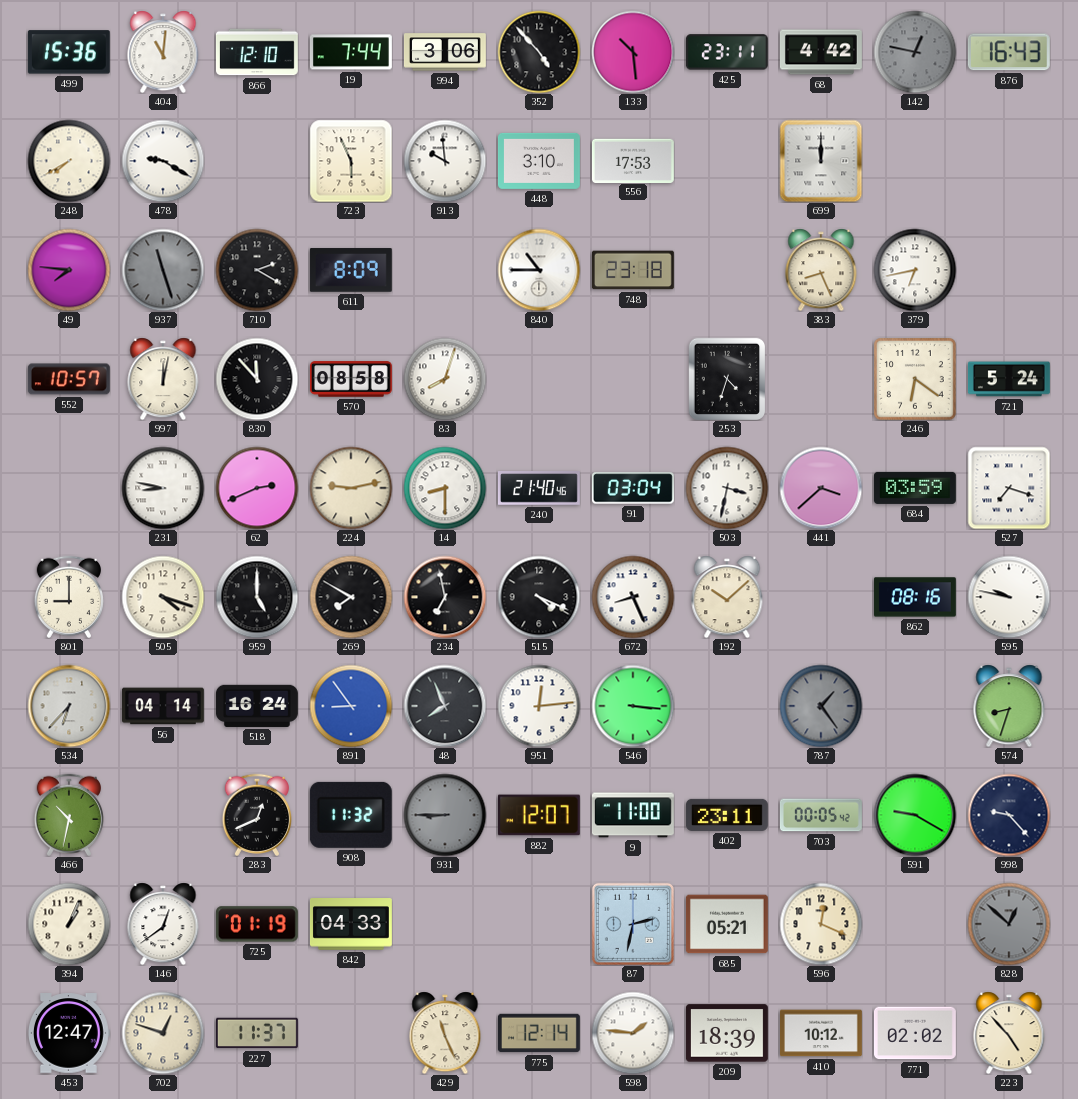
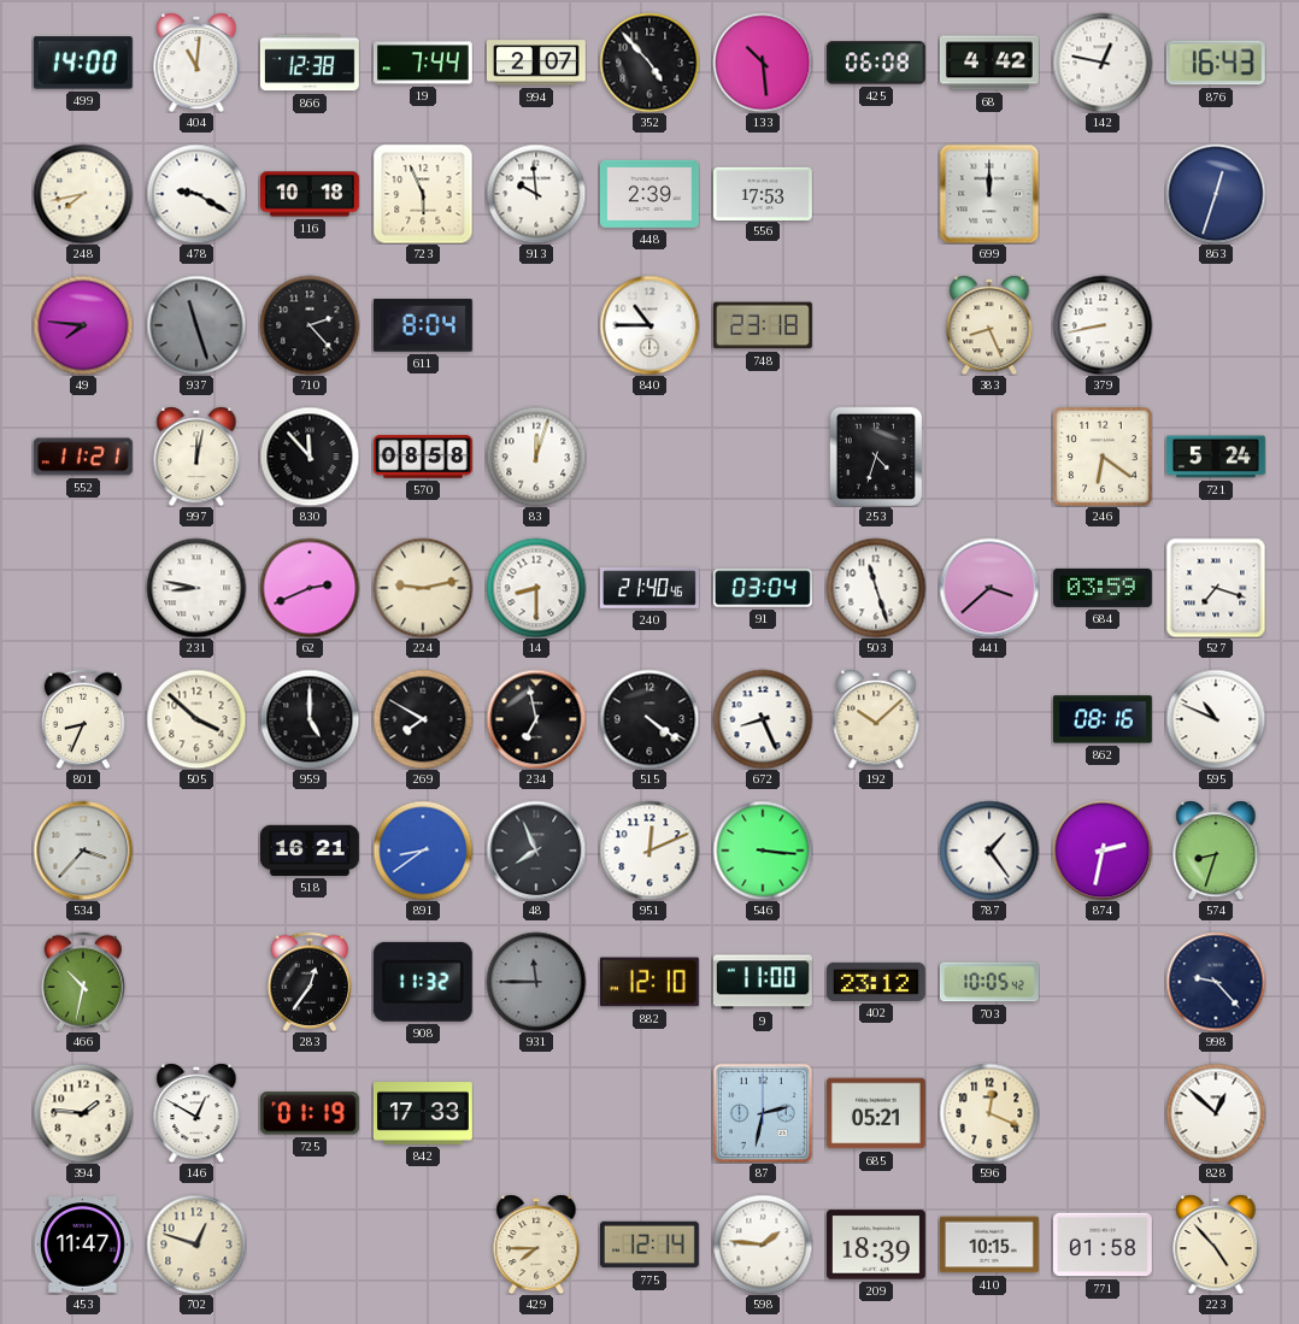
499: 15:36 -> 14:00
866: 12:10 -> 12:38
994: 3:06 -> 2:07
425: 23:11 -> 06:08
142 dial: grey -> white
248: 7:40 -> 7:43
116: none -> 10:18
448: 3:10 -> 2:39
863: none -> 12:33
710: 2:20 -> 2:23
611: 8:09 -> 8:04
379: 6:43 -> 8:43
552: 10:57 -> 11:21
83: 8:03 -> 12:03
503: 3:32 -> 11:27
801: 9:00 -> 8:34
505: 4:18 -> 3:52
515: 4:19 -> 4:21
595: 9:47 -> 10:49
534: 6:37 -> 3:37
56: 04:14 -> none
518: 16:24 -> 16:21
891: 8:54 -> 8:39
951: 12:14 -> 12:11
787 dial: grey -> white
874: none -> 2:32
283: 12:41 -> 12:36
931: 8:45 -> 11:45
882: 12:07 -> 12:10
402: 23:11 -> 23:12
703: 00:05 -> 10:05
591: 9:20 -> none
394: 1:04 -> 1:46
146: 12:39 -> 12:50
842: 04:33 -> 17:33
828 dial: grey -> white
453: 12:47 -> 11:47
227: 11:37 -> none
429: 11:26 -> 7:45
410: 10:12 -> 10:15
771: 02:02 -> 01:58
